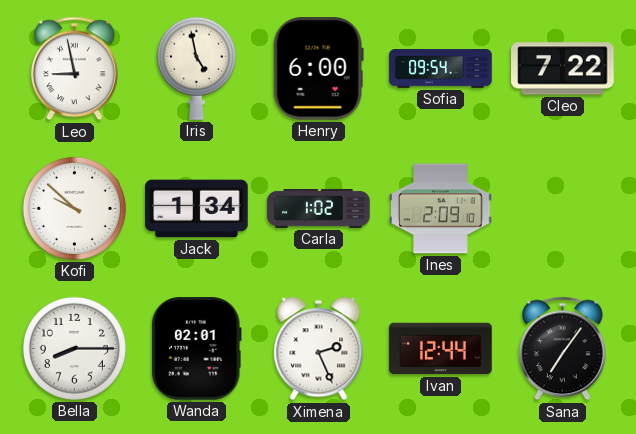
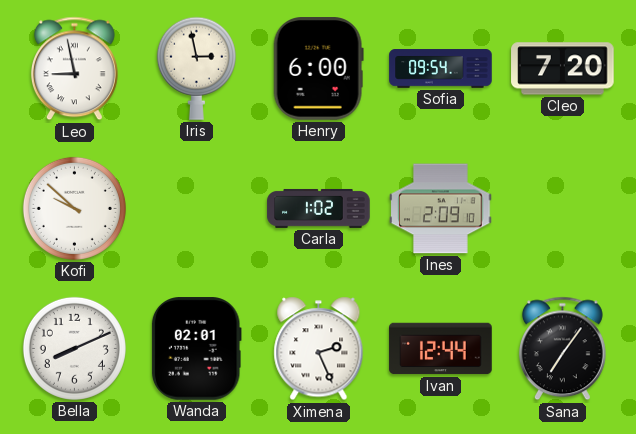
Iris: 4:58 -> 2:58
Cleo: 7:22 -> 7:20
Jack: 1:34 -> none
Bella: 8:15 -> 8:11
